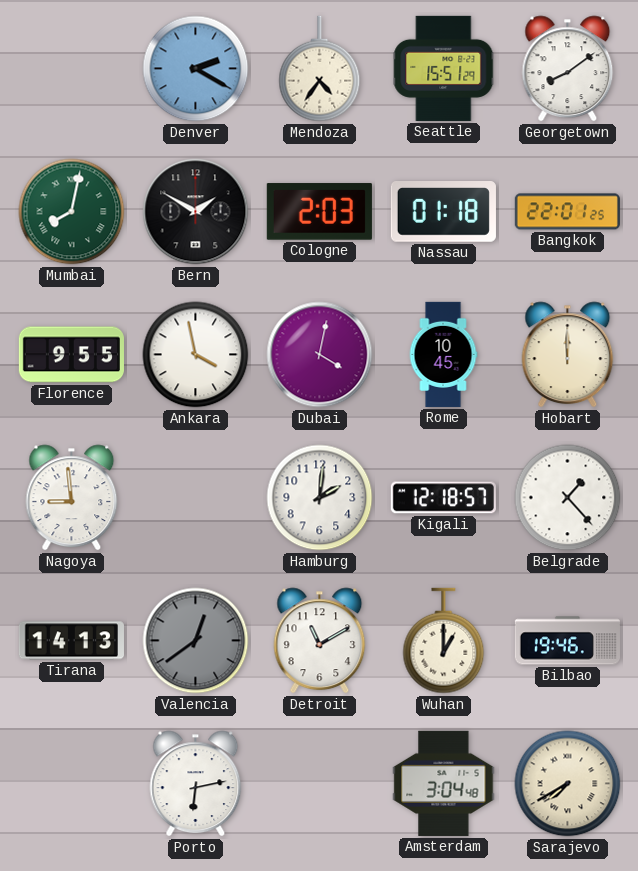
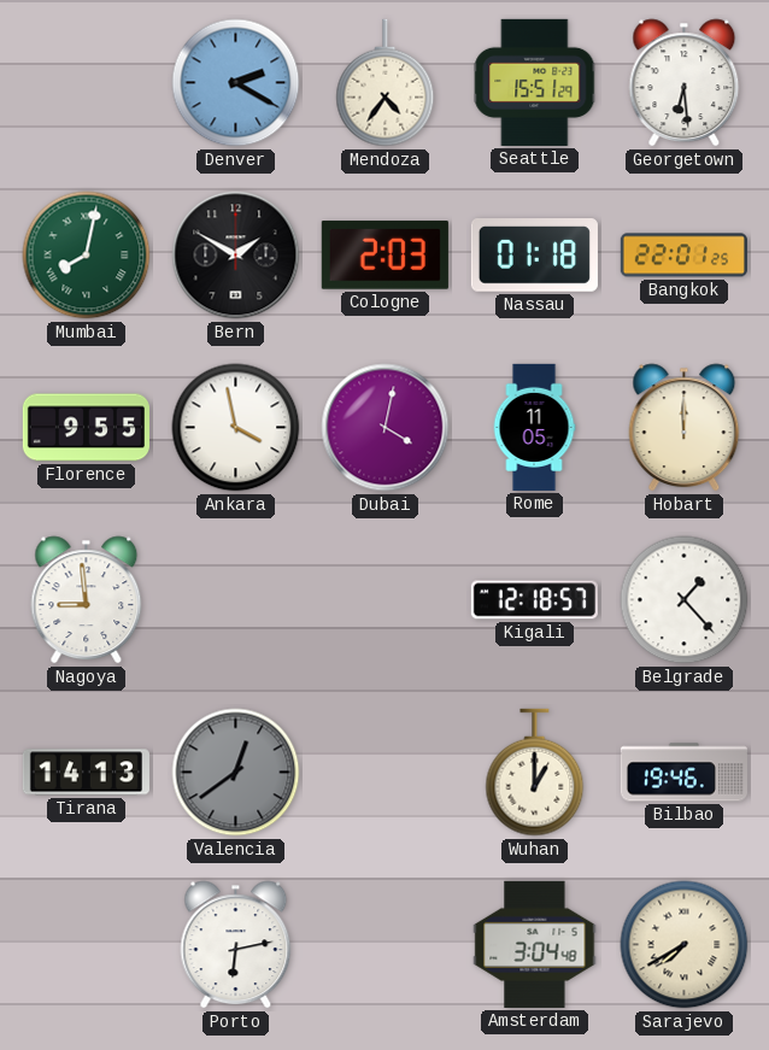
Georgetown: 8:09 -> 6:29
Rome: 10:45 -> 11:05
Hamburg: 2:01 -> none
Detroit: 11:10 -> none
